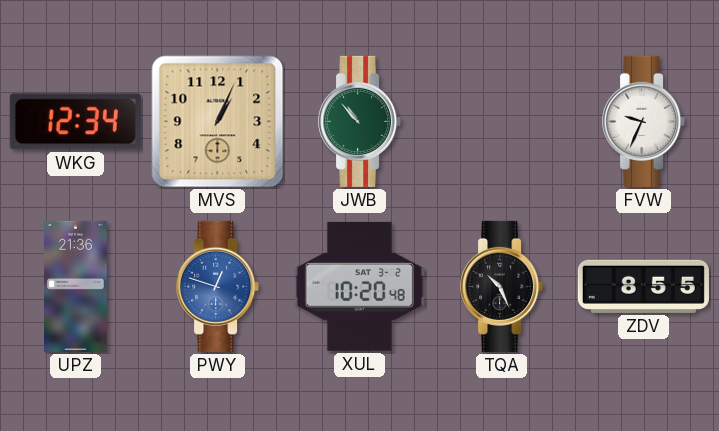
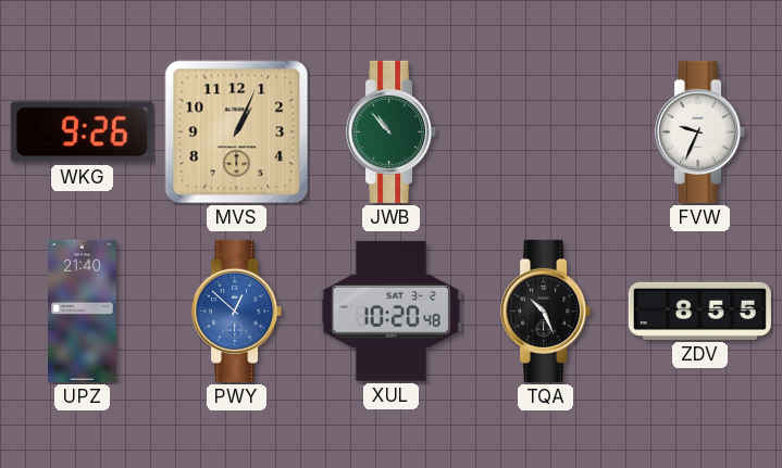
WKG: 12:34 -> 9:26
UPZ: 21:36 -> 21:40
PWY: 12:48 -> 12:52
